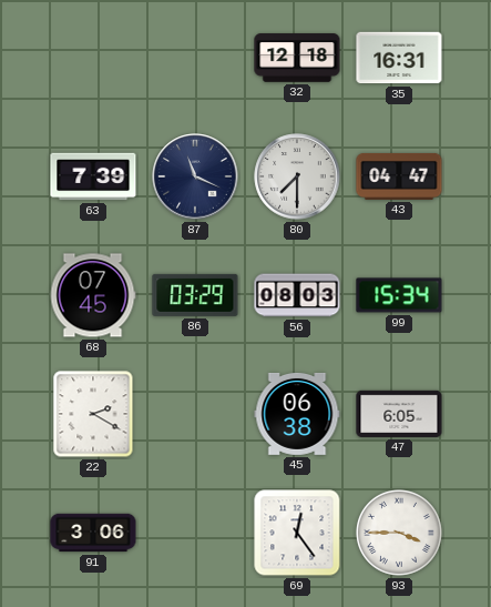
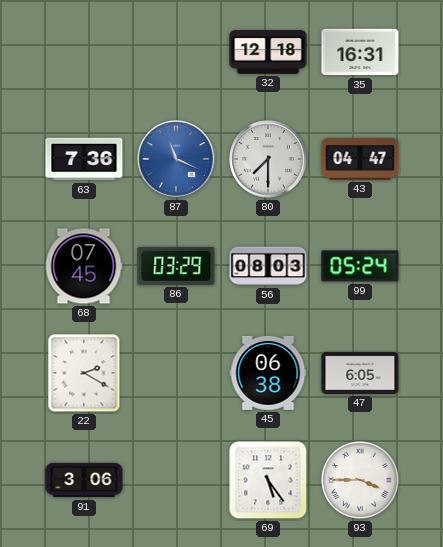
63: 7:39 -> 7:36
87 dial: navy -> blue
99: 15:34 -> 05:24
69: 12:24 -> 5:24
